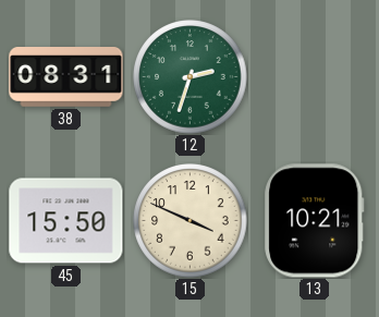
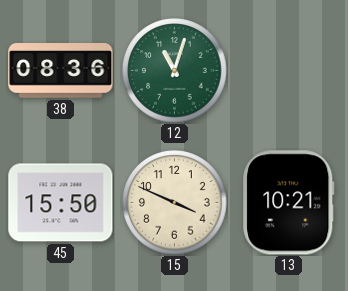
38: 08:31 -> 08:36
12: 2:33 -> 11:03
